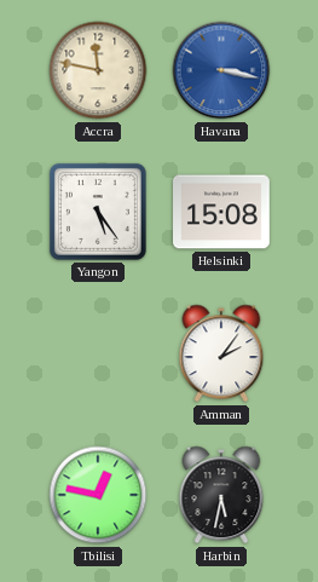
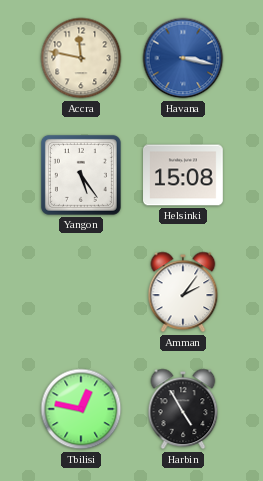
Harbin: 5:32 -> 4:55
